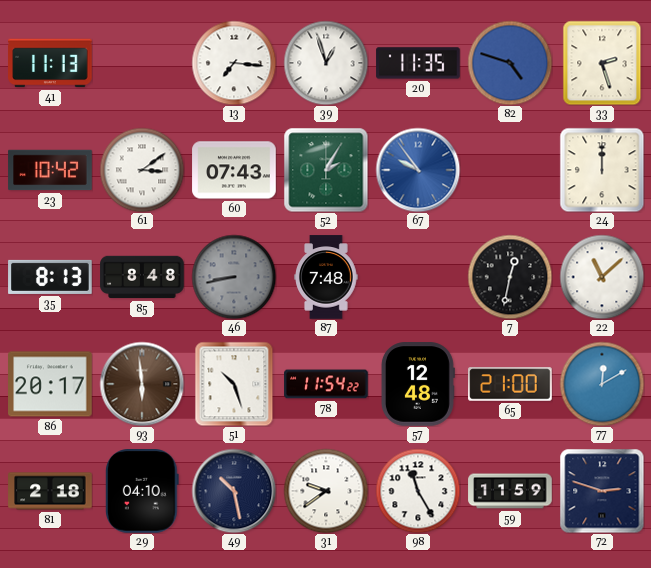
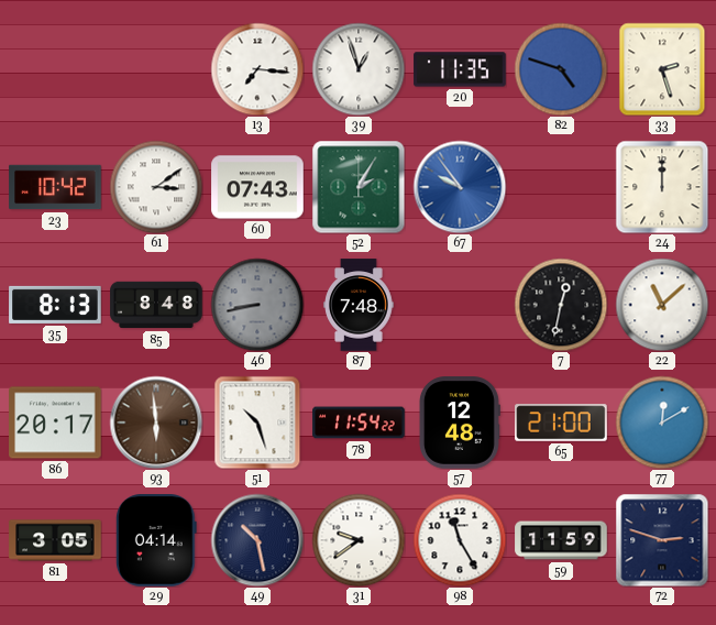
41: 11:13 -> none
81: 2:18 -> 3:05
29: 04:10 -> 04:14
